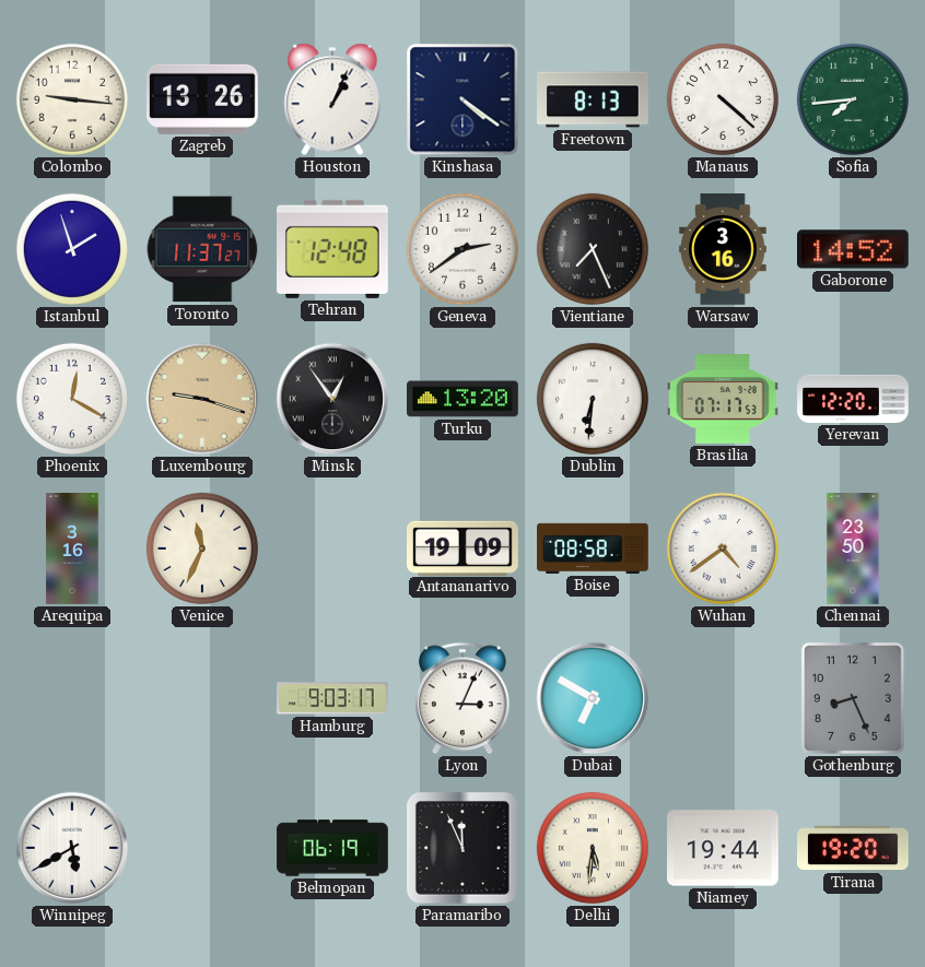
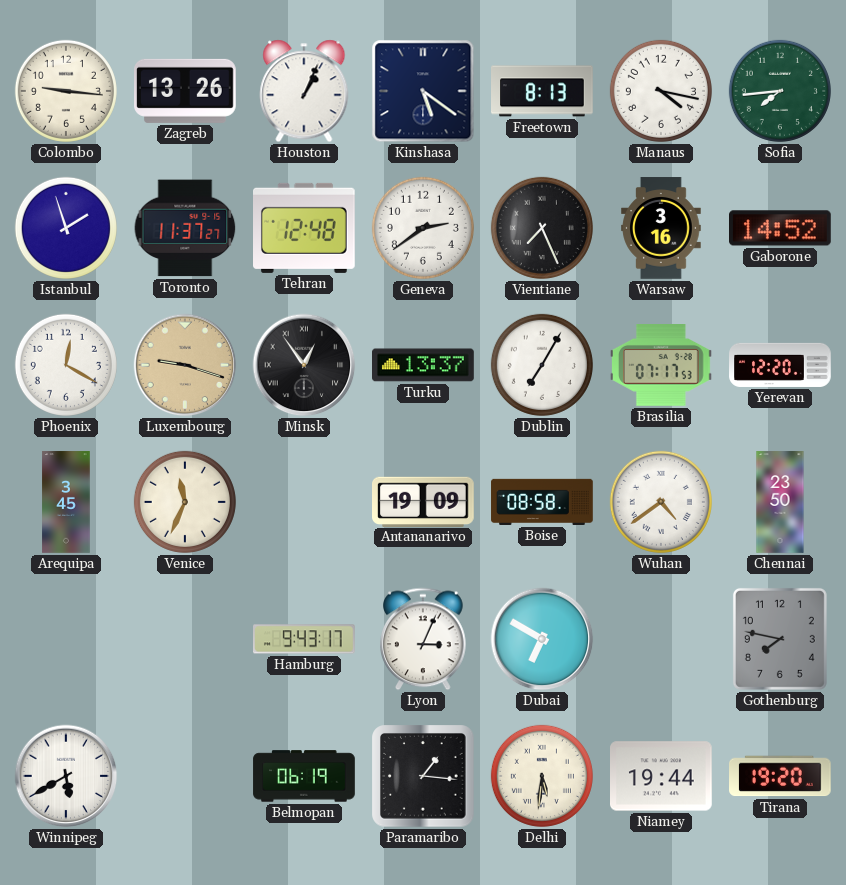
Kinshasa: 4:21 -> 5:21
Manaus: 4:22 -> 4:17
Turku: 13:20 -> 13:37
Dublin: 6:31 -> 7:05
Arequipa: 3:16 -> 3:45
Hamburg: 9:03 -> 9:43
Gothenburg: 8:26 -> 7:47
Paramaribo: 11:56 -> 1:16
